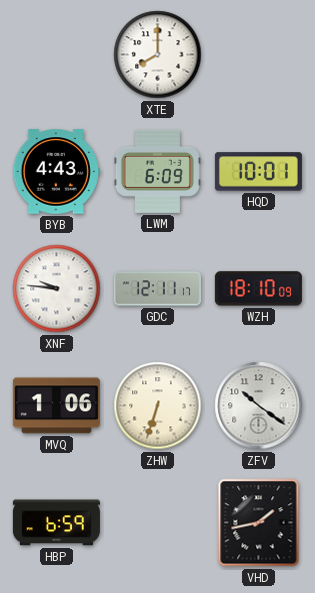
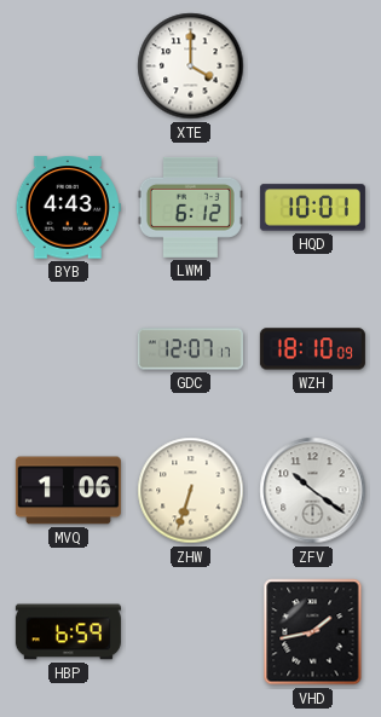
XTE: 8:00 -> 4:00
LWM: 6:09 -> 6:12
XNF: 9:46 -> none
GDC: 12:11 -> 12:07
